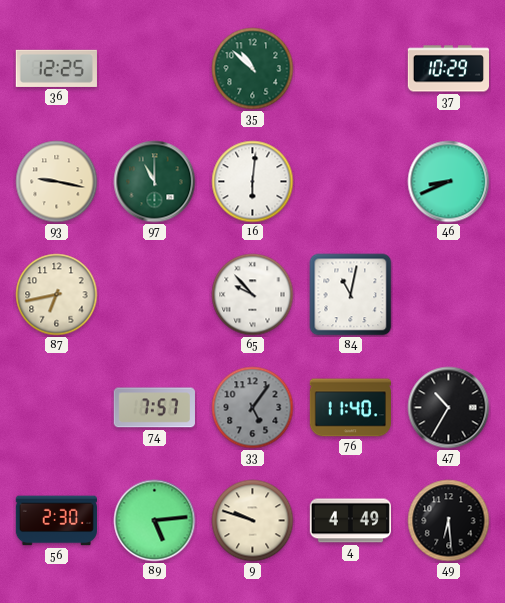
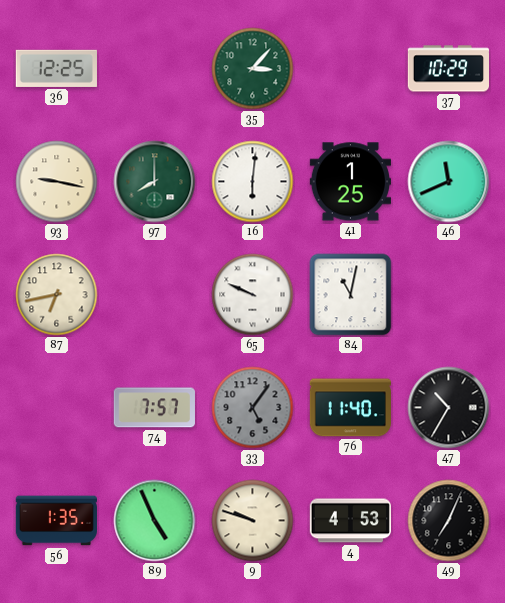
35: 10:52 -> 3:07
97: 11:00 -> 8:00
41: none -> 1:25
46: 8:41 -> 11:41
65: 9:53 -> 9:49
56: 2:30 -> 1:35
89: 5:14 -> 4:56
4: 4:49 -> 4:53
49: 6:29 -> 7:04
